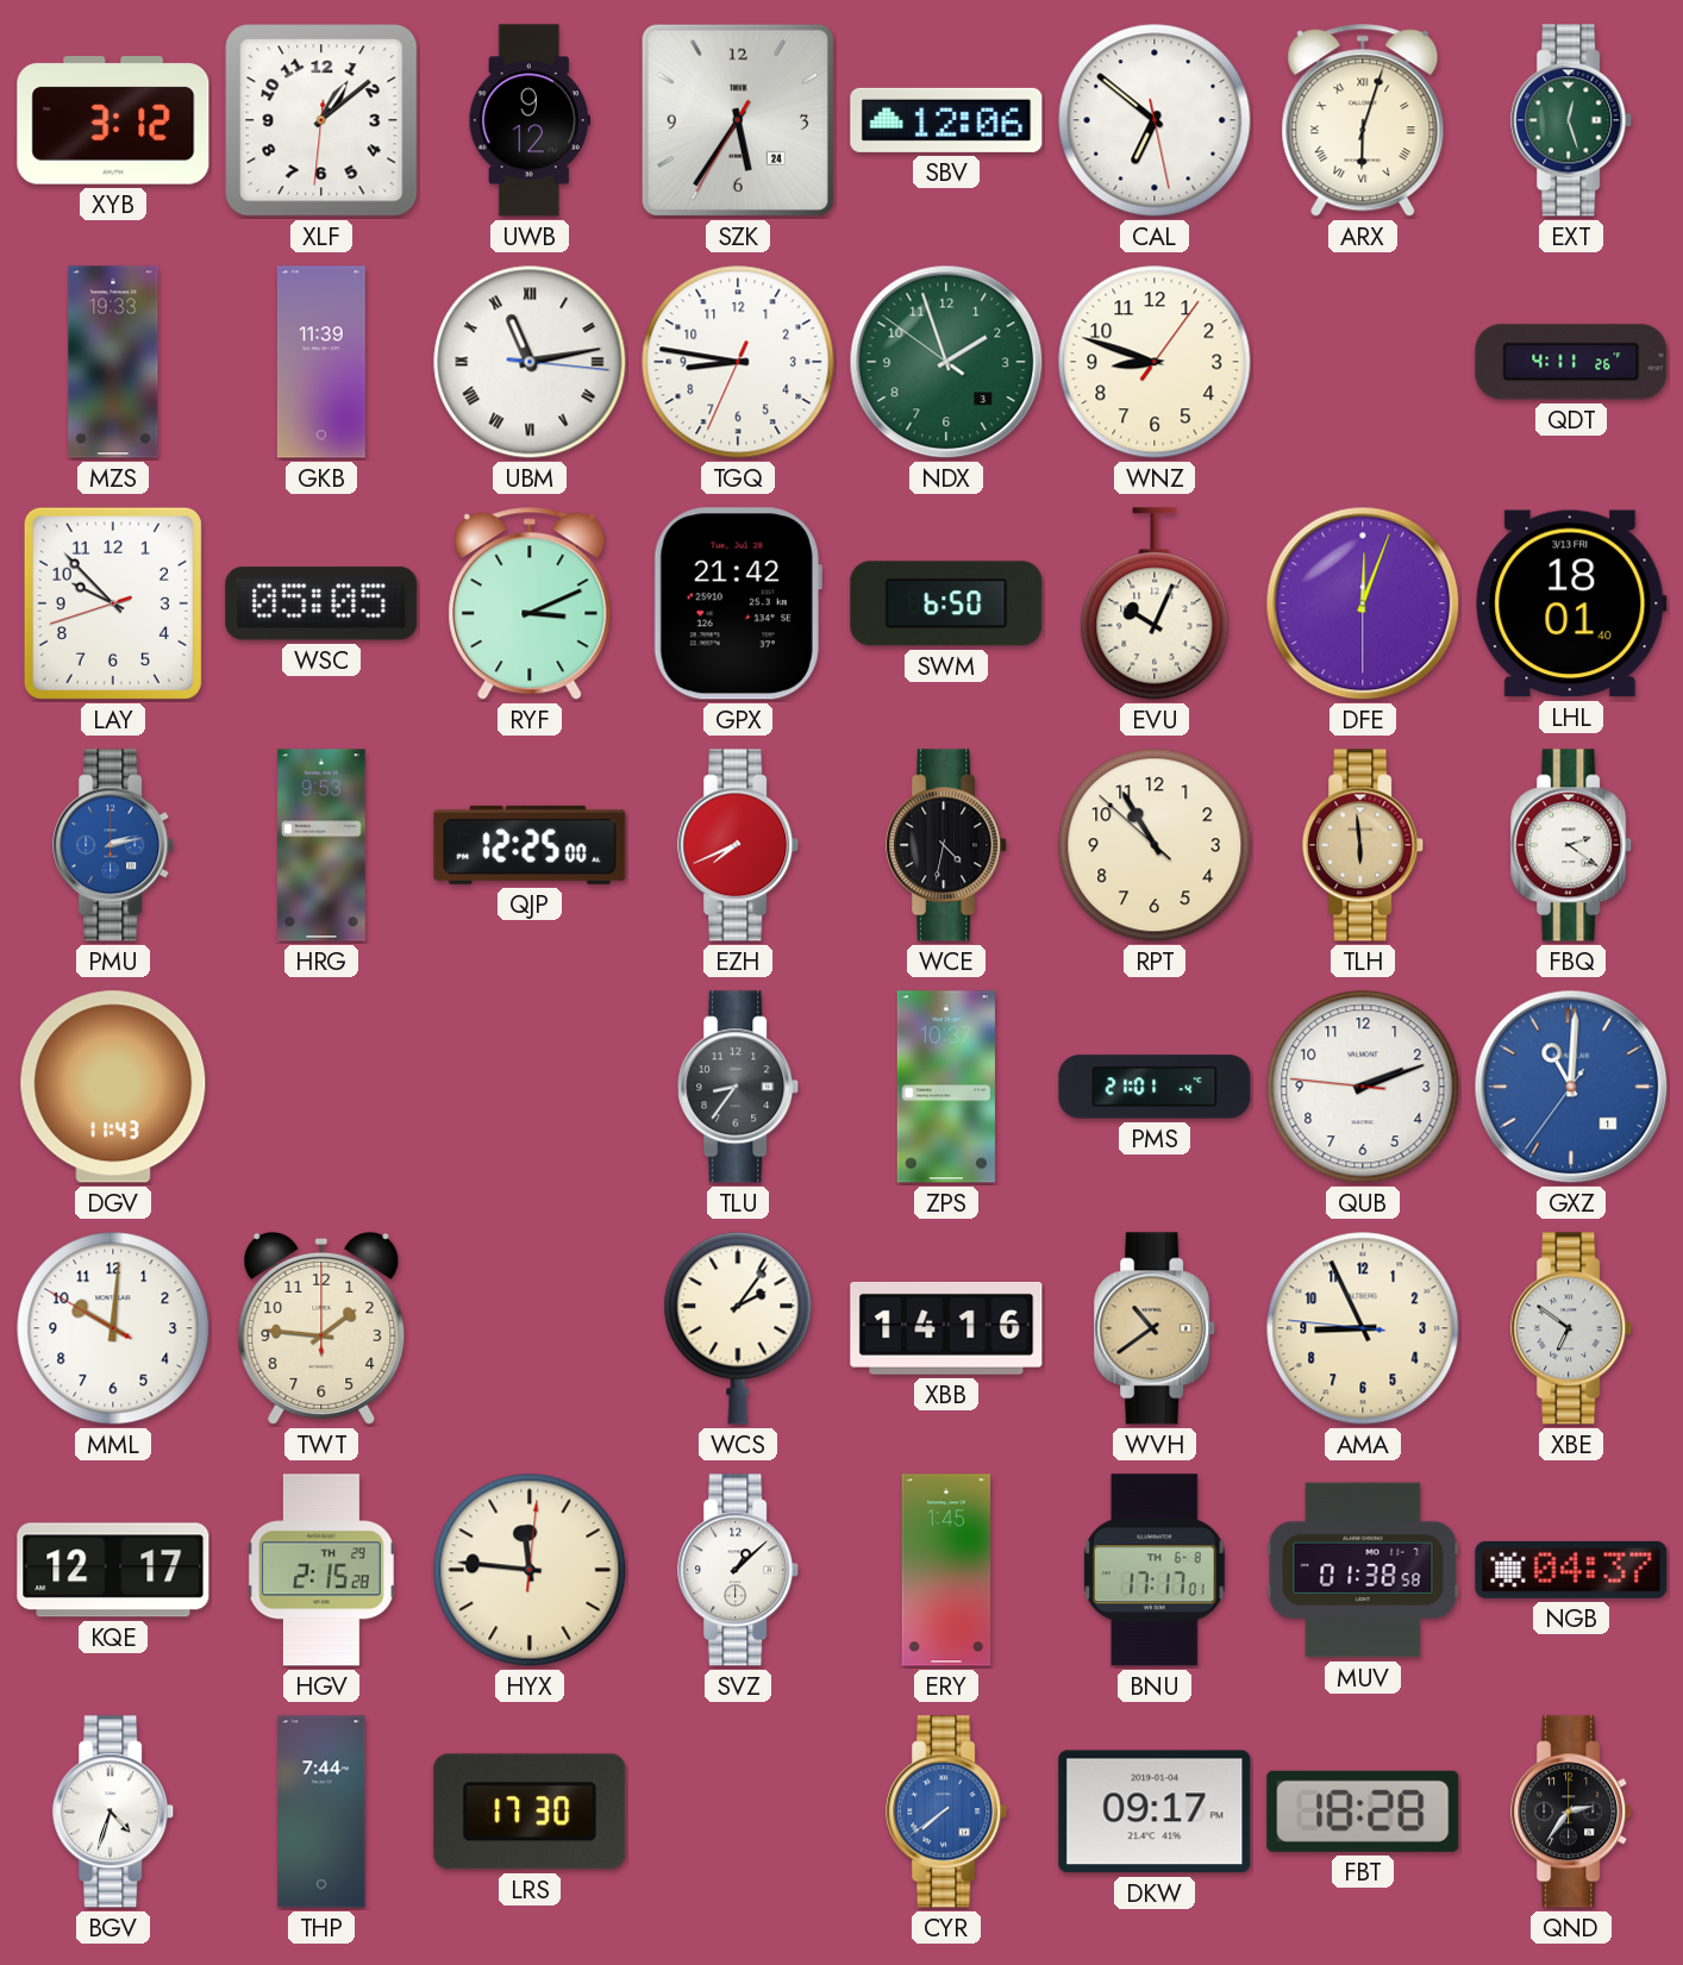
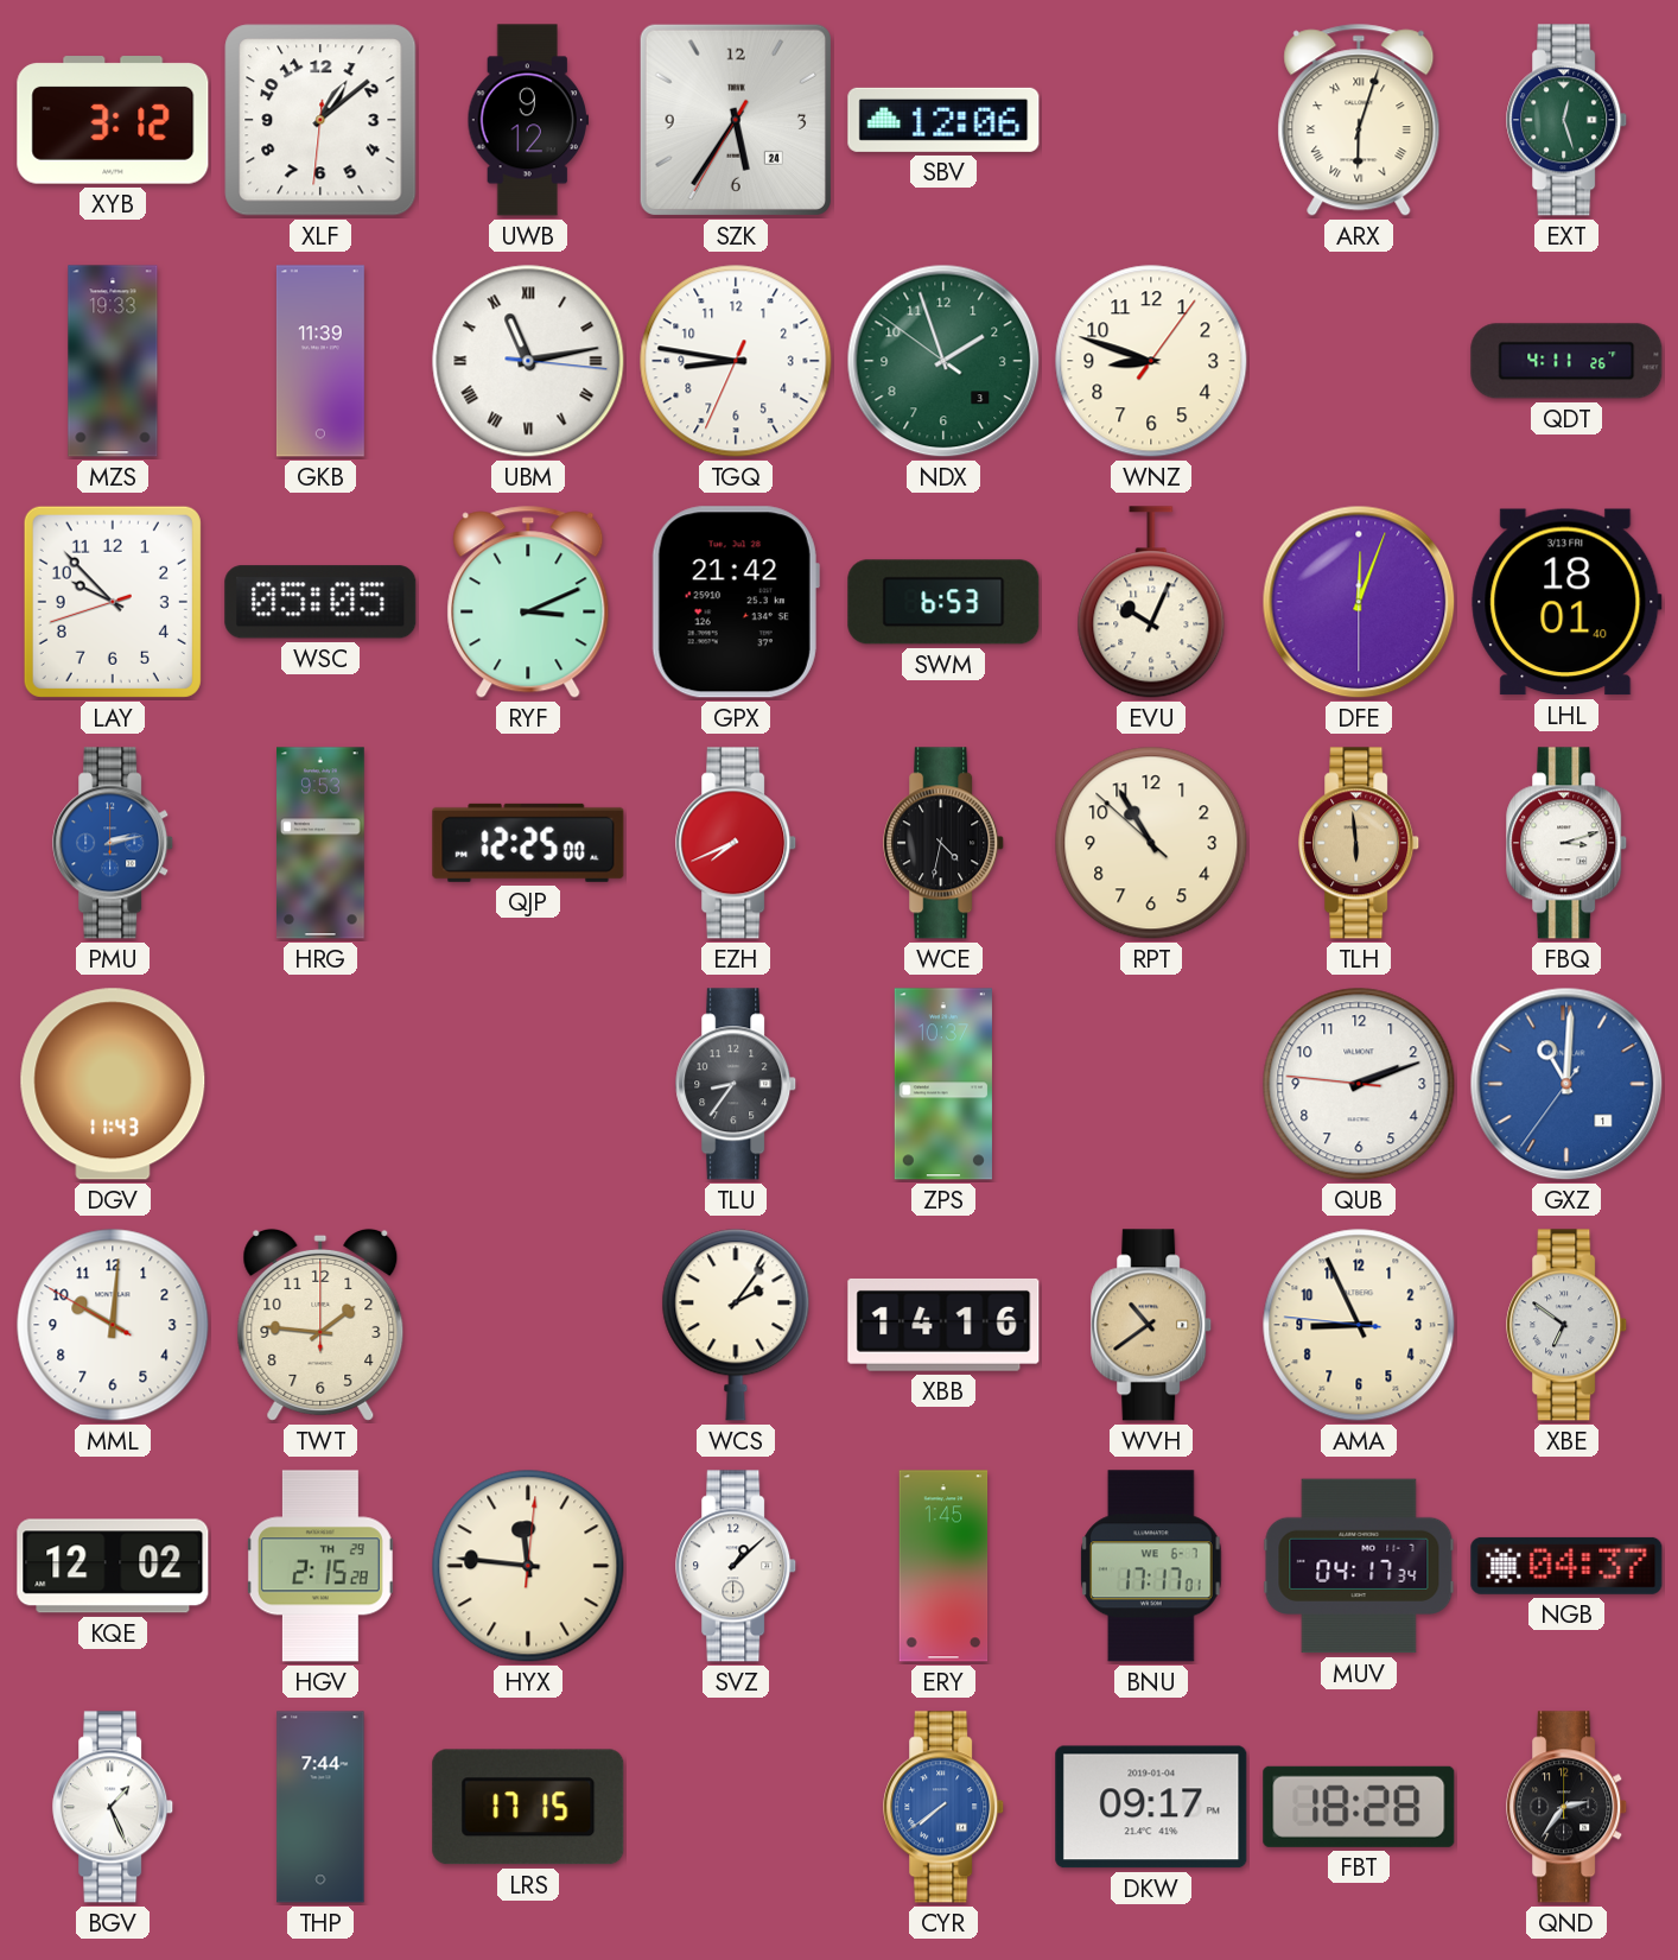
CAL: 6:51 -> none
SWM: 6:50 -> 6:53
FBQ: 2:21 -> 3:12
PMS: 21:01 -> none
KQE: 12:17 -> 12:02
BNU date: TH 6-8 -> WE 6-7
MUV: 01:38 -> 04:17
BGV: 4:33 -> 1:26
LRS: 17:30 -> 17:15
